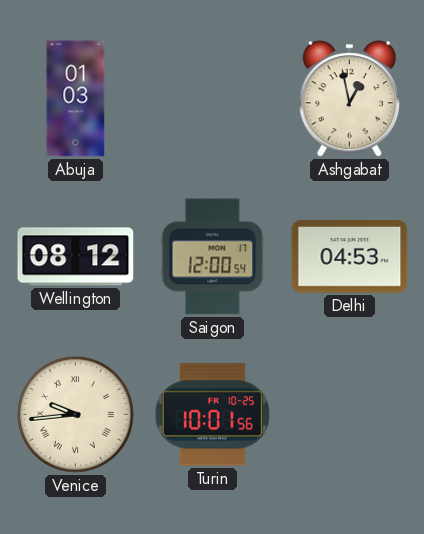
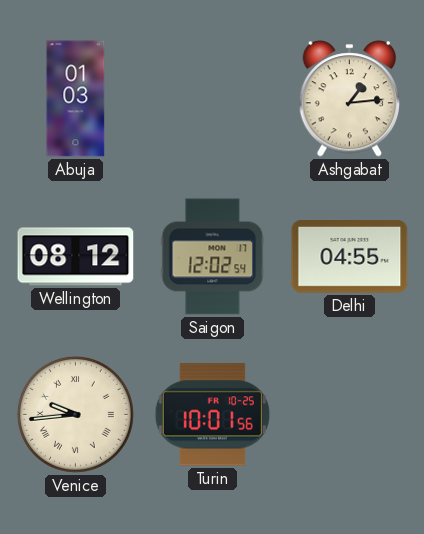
Ashgabat: 12:58 -> 1:14
Saigon: 12:00 -> 12:02
Delhi: 04:53 -> 04:55
